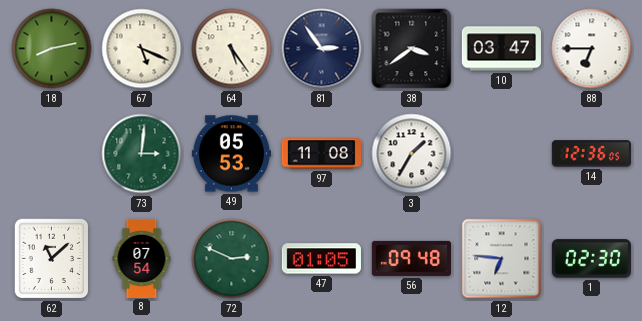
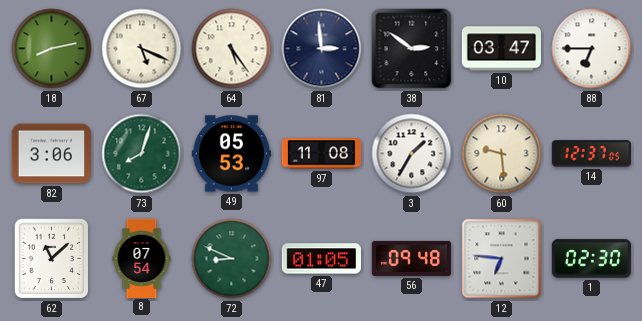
81: 2:54 -> 2:59
38: 3:39 -> 2:51
82: none -> 3:06
73: 3:01 -> 8:03
60: none -> 9:29
14: 12:36 -> 12:37
72: 2:49 -> 8:49
